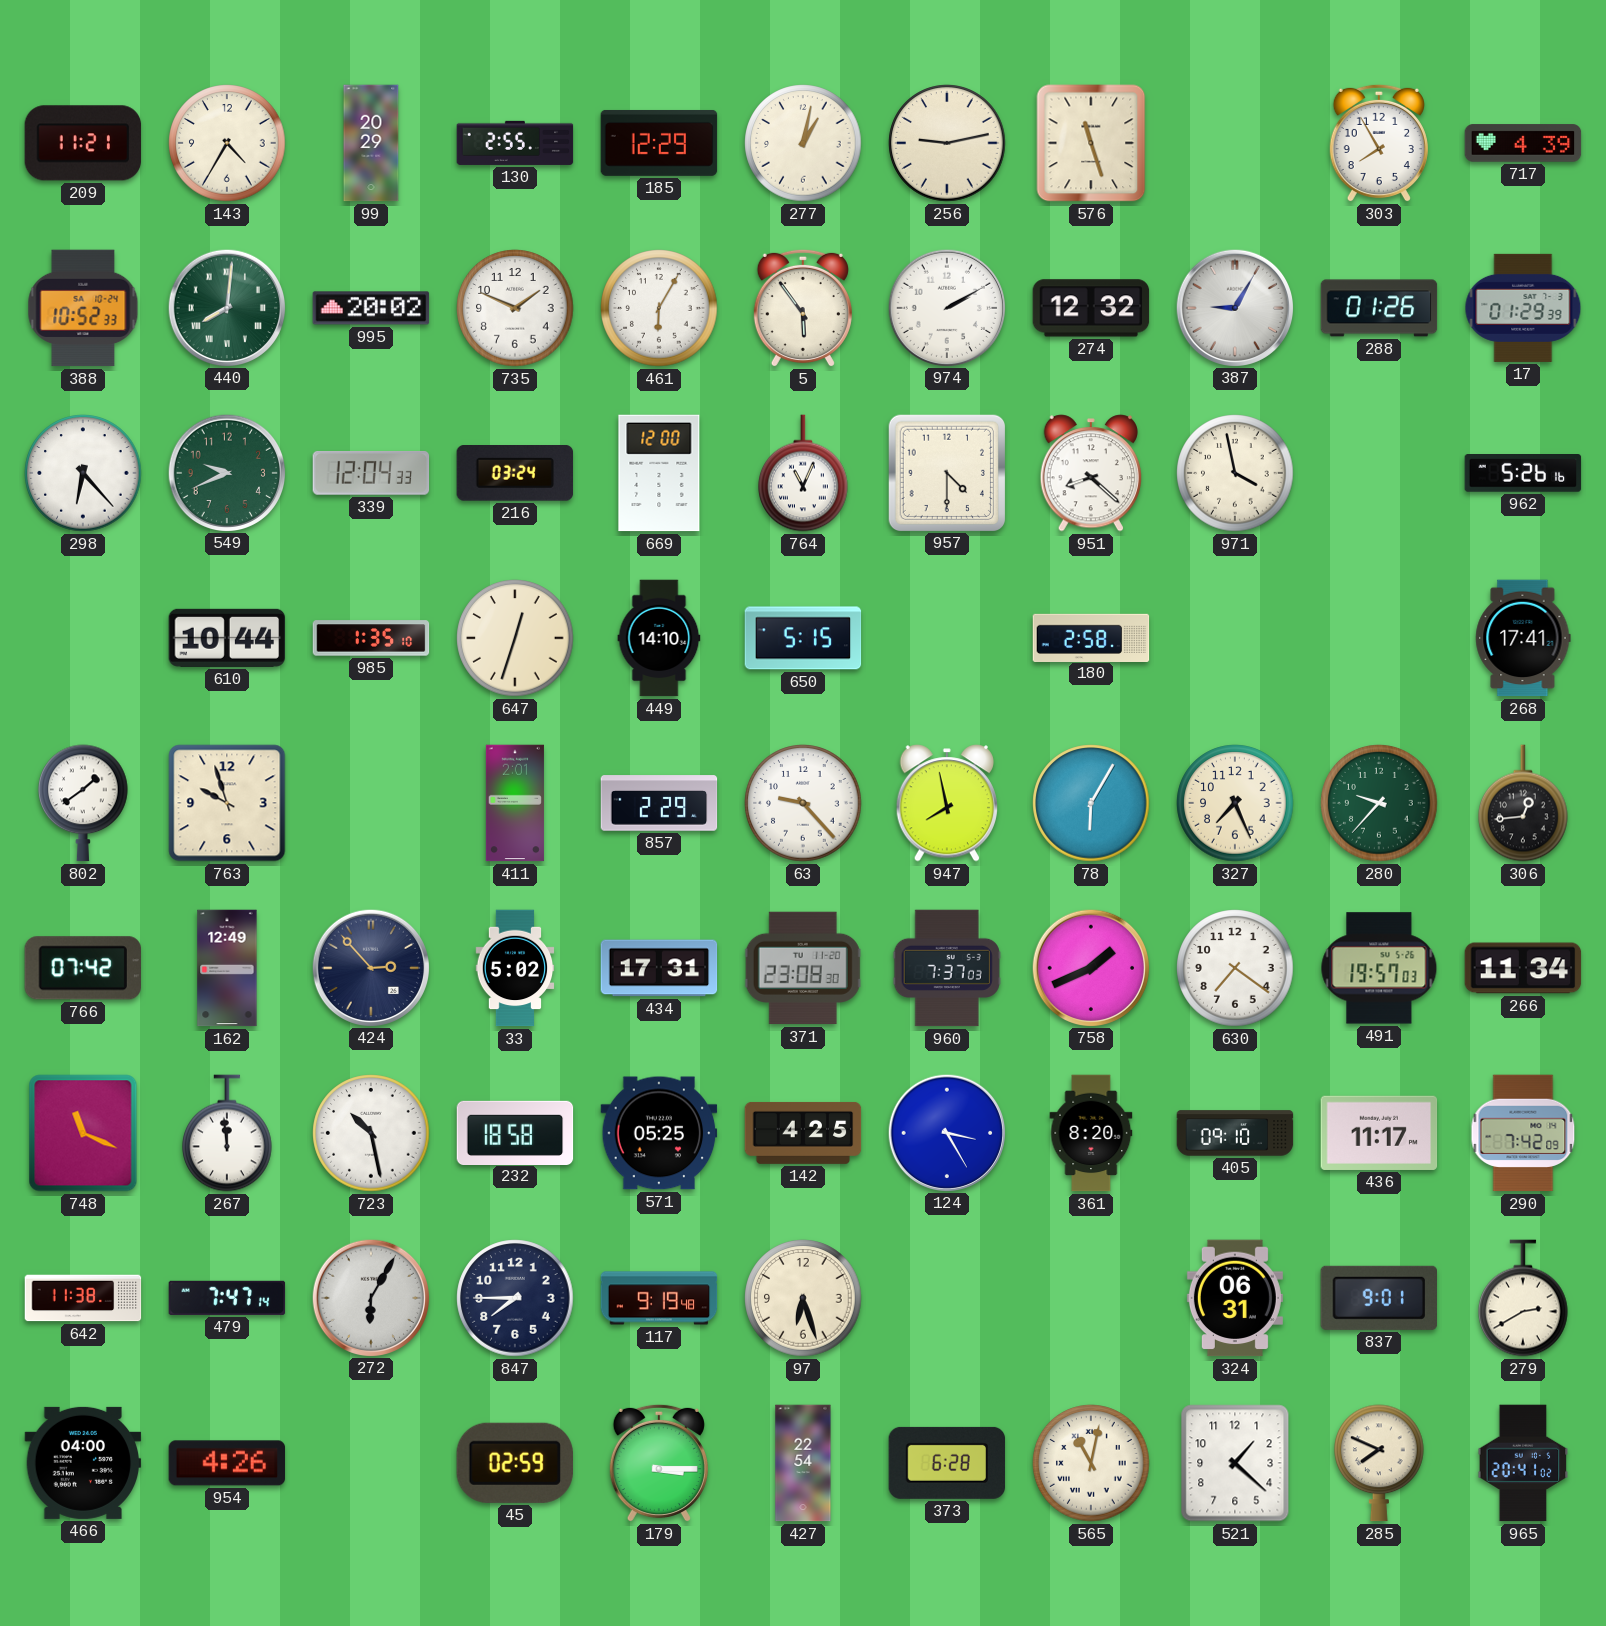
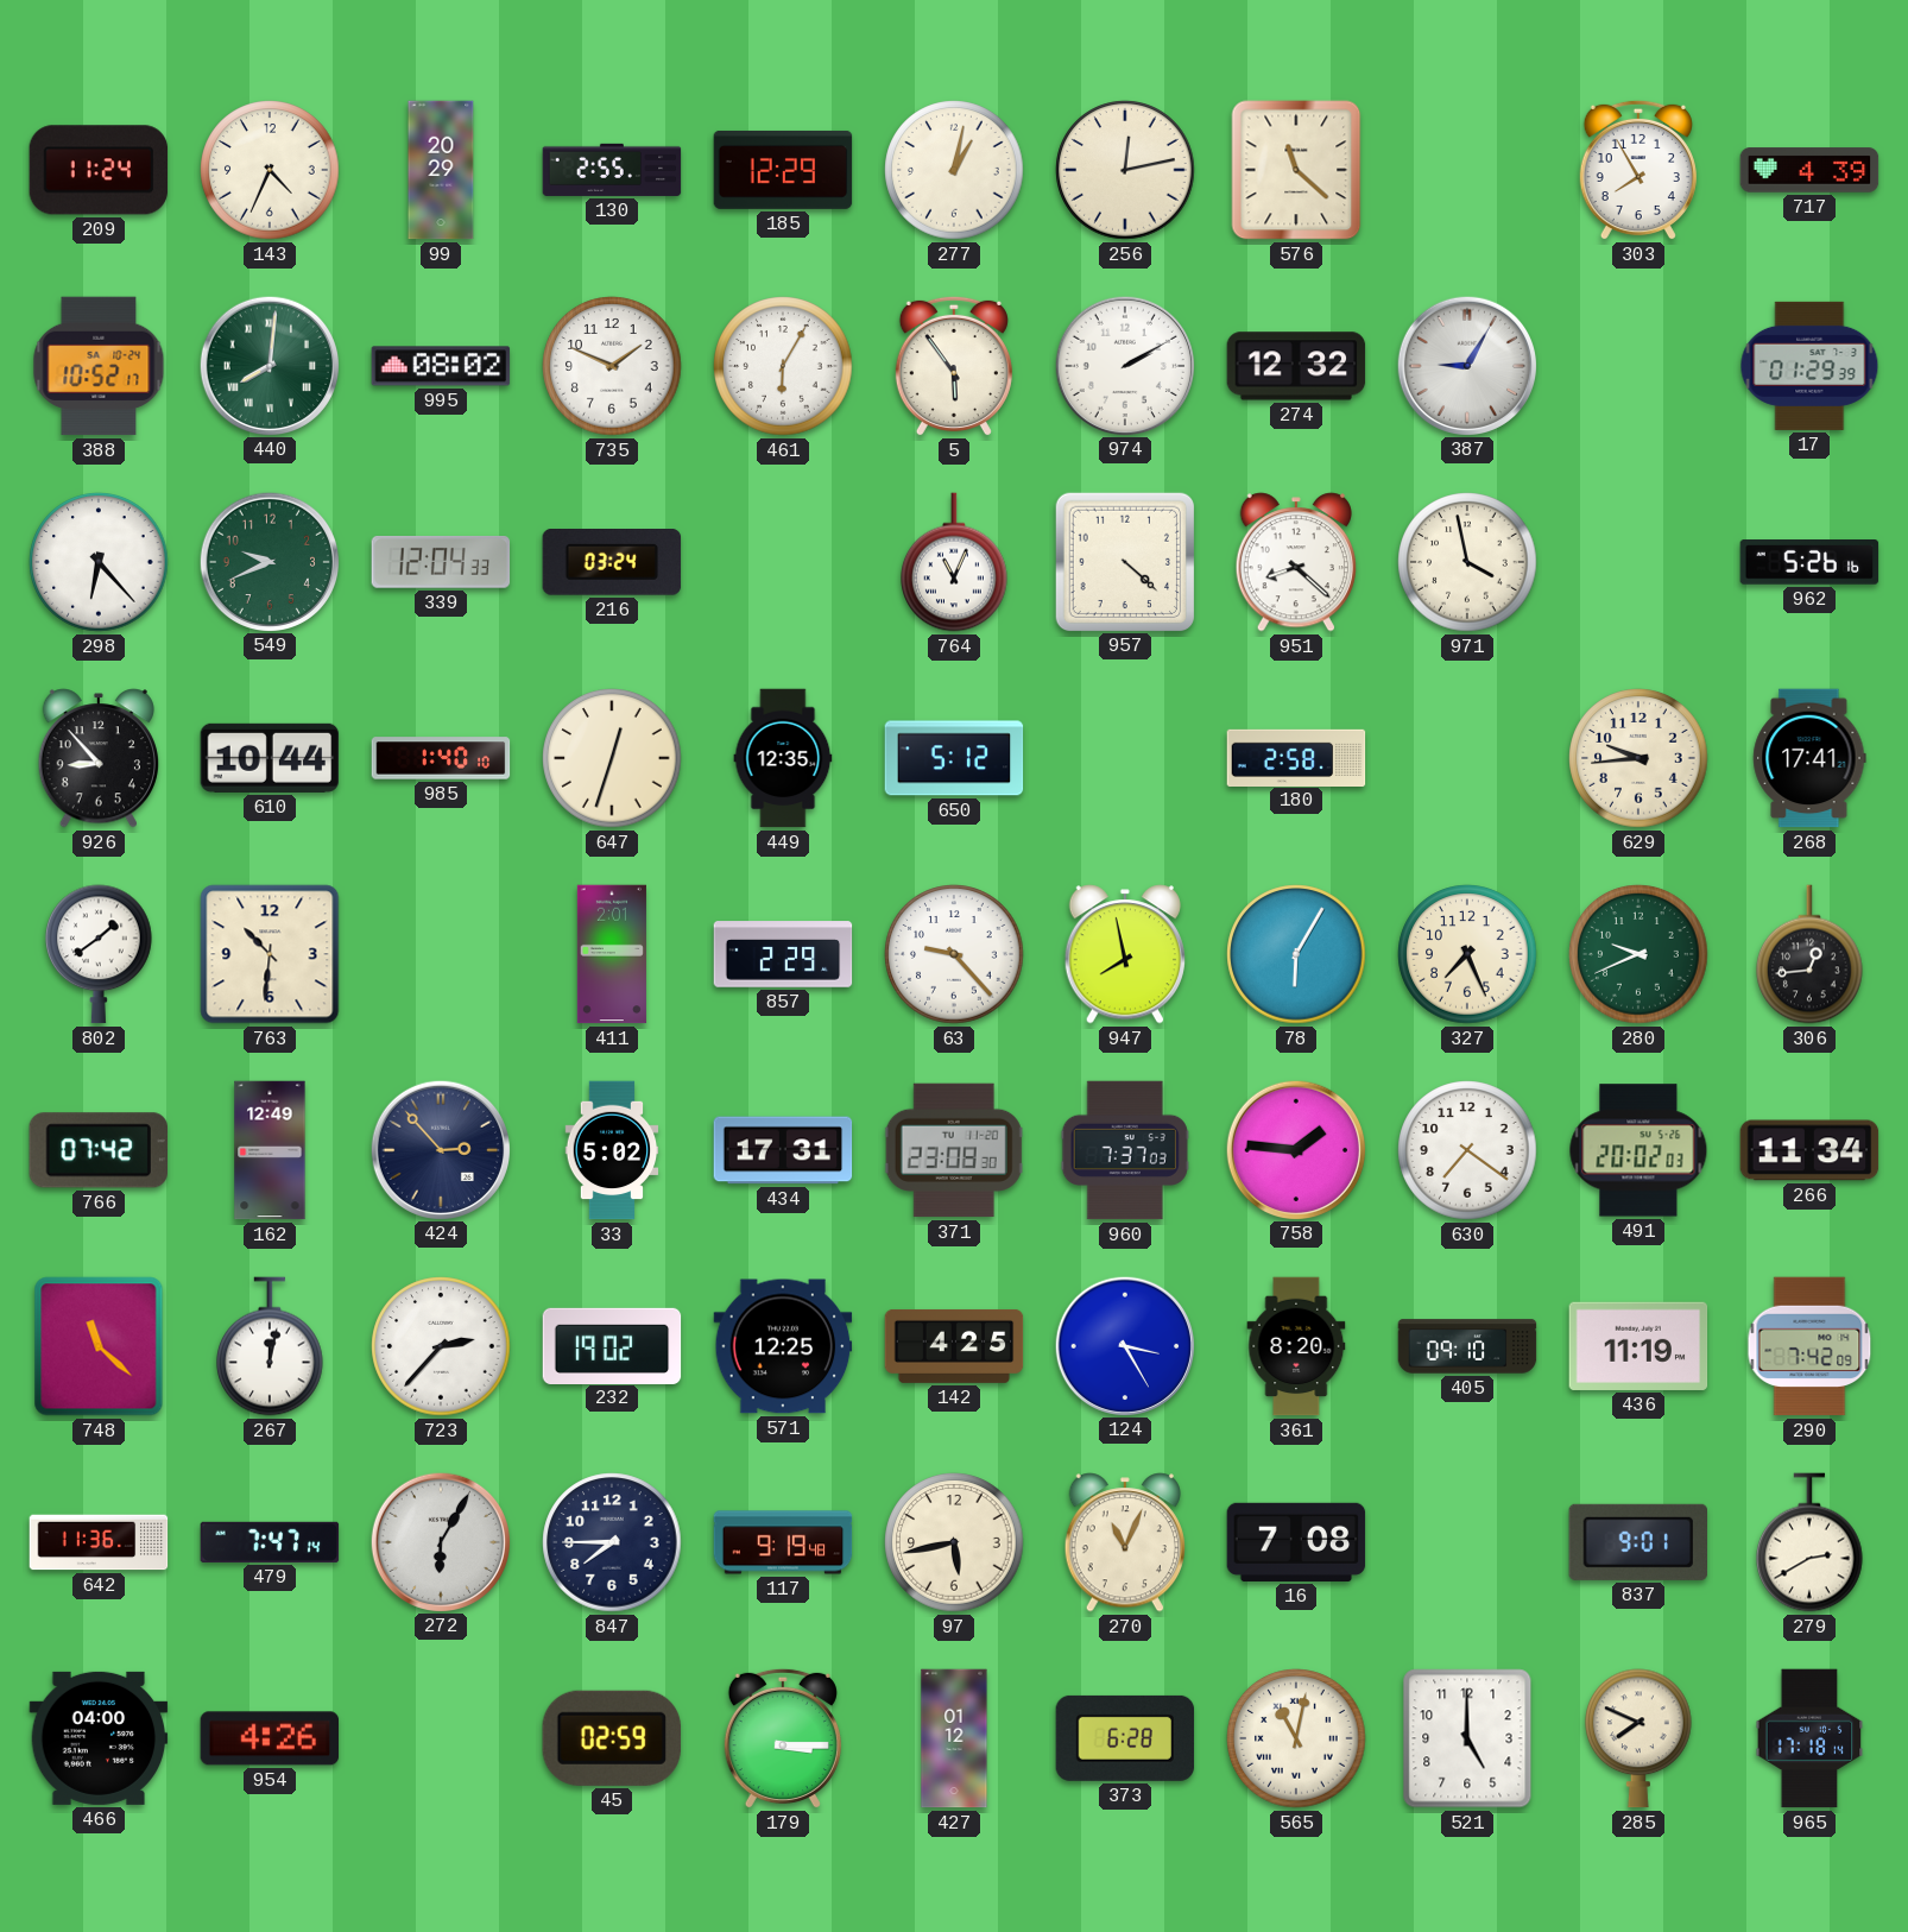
209: 11:21 -> 11:24
143: 4:35 -> 4:34
256: 9:13 -> 12:13
576: 11:27 -> 11:22
388: 10:52:33 -> 10:52:17
995: 20:02 -> 08:02
288: 01:26 -> none
669: 12:00 -> none
957: 4:30 -> 4:22
926: none -> 8:53
985: 1:35 -> 1:40
449: 14:10 -> 12:35
650: 5:15 -> 5:12
629: none -> 9:44
763: 9:57 -> 10:31
280: 9:37 -> 9:41
758: 1:41 -> 1:46
491: 19:57 -> 20:02
748: 11:19 -> 11:22
267: 11:59 -> 12:02
723: 10:28 -> 2:37
232: 18:58 -> 19:02
571: 05:25 -> 12:25
436: 11:17 -> 11:19
642: 11:38 -> 11:36
97: 6:27 -> 5:43
270: none -> 11:04
16: none -> 7:08
324: 06:31 -> none
427: 22:54 -> 01:12
521: 1:22 -> 5:00
965: 20:41 -> 17:18
